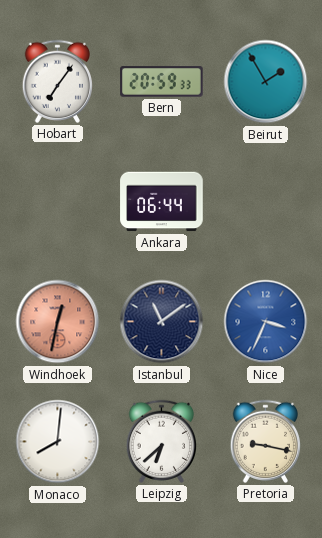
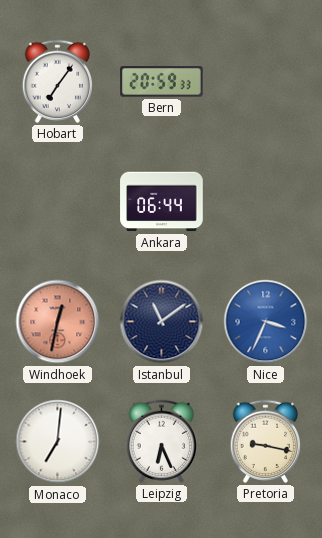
Beirut: 1:55 -> none
Monaco: 8:01 -> 7:01
Leipzig: 6:38 -> 6:26
